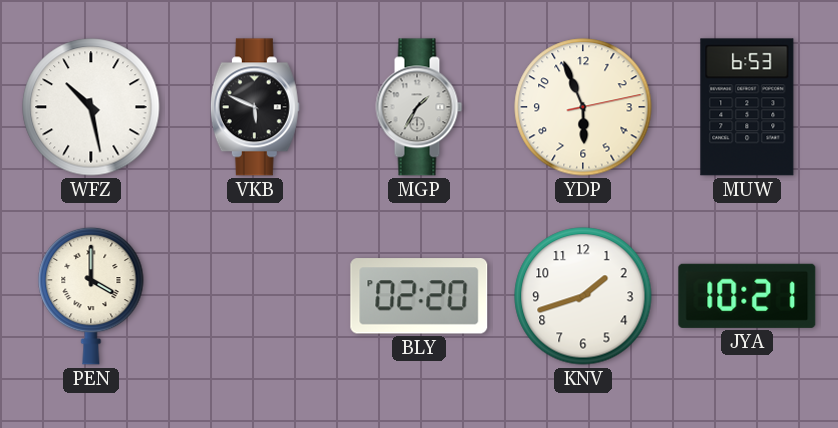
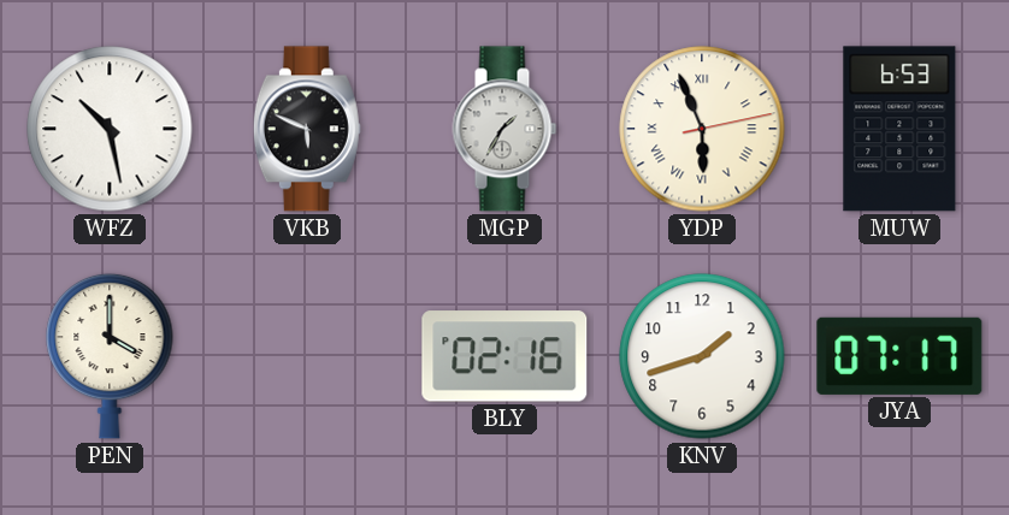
YDP numerals: Arabic -> Roman
BLY: 02:20 -> 02:16
JYA: 10:21 -> 07:17
